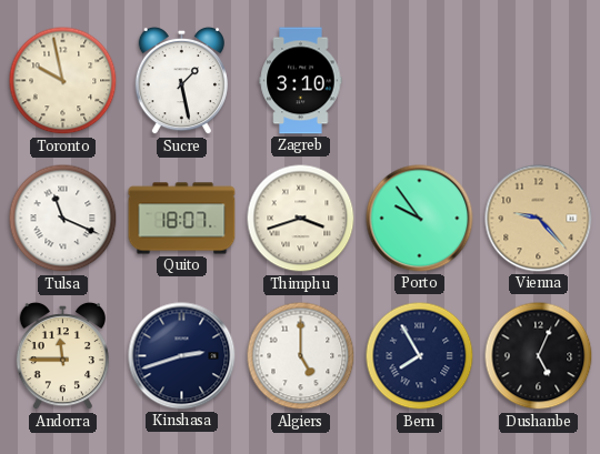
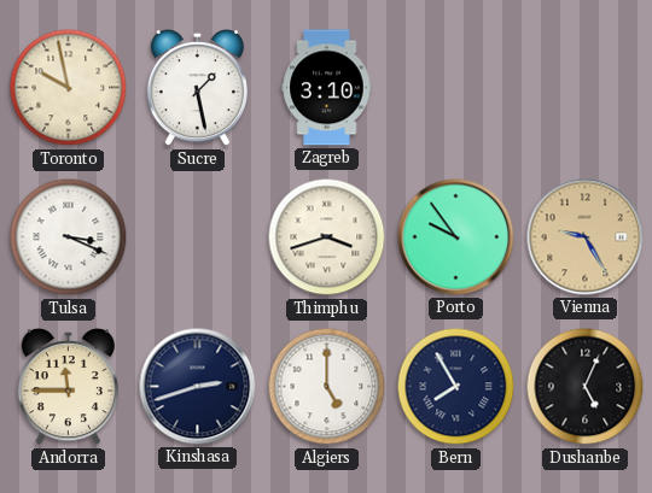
Tulsa: 11:19 -> 3:19
Quito: 18:07 -> none
Vienna: 9:23 -> 9:25
